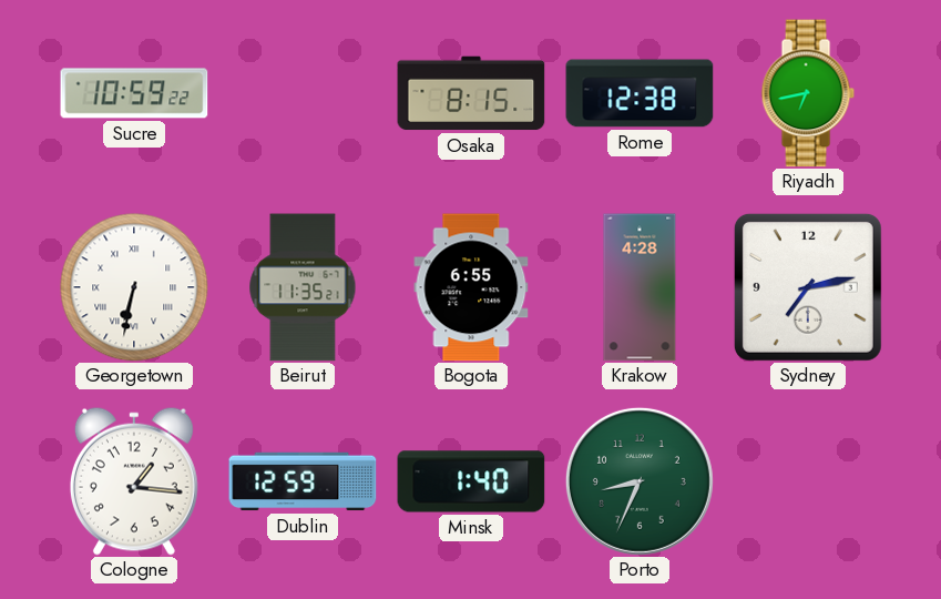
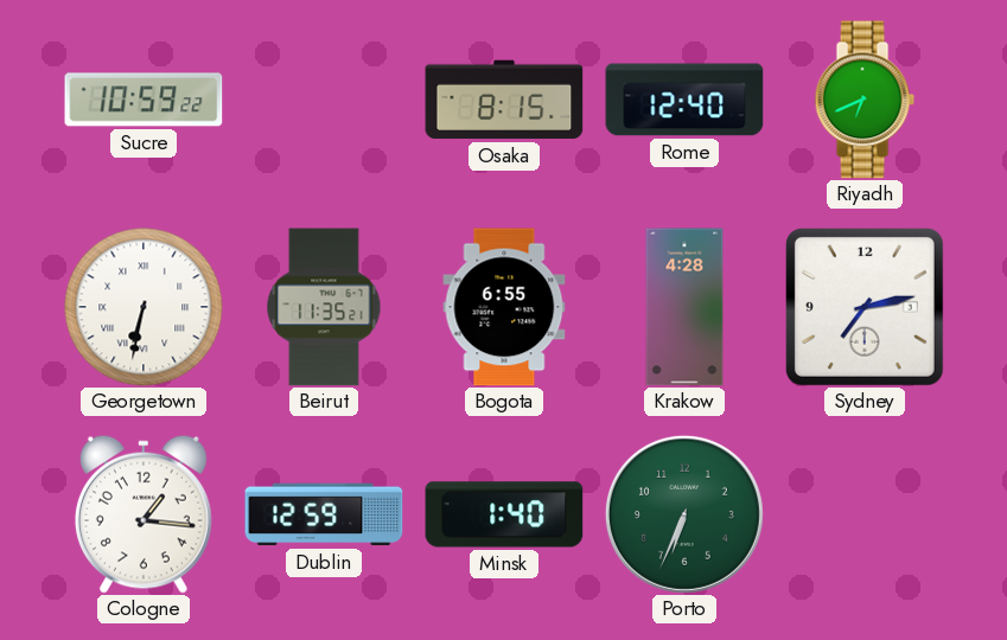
Rome: 12:38 -> 12:40
Riyadh: 6:43 -> 6:41
Porto: 8:34 -> 6:34
